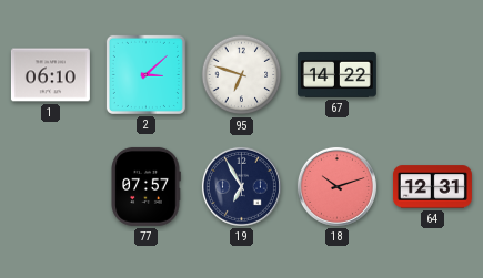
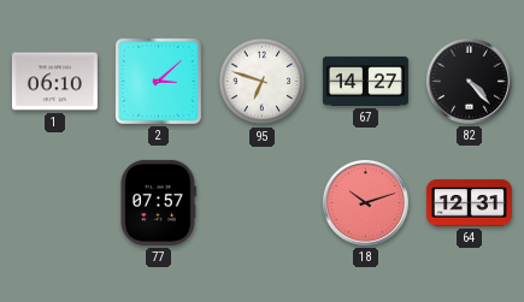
67: 14:22 -> 14:27
82: none -> 4:23
19: 6:55 -> none
